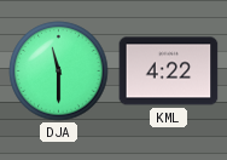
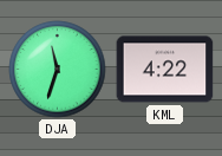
DJA: 11:30 -> 11:33
